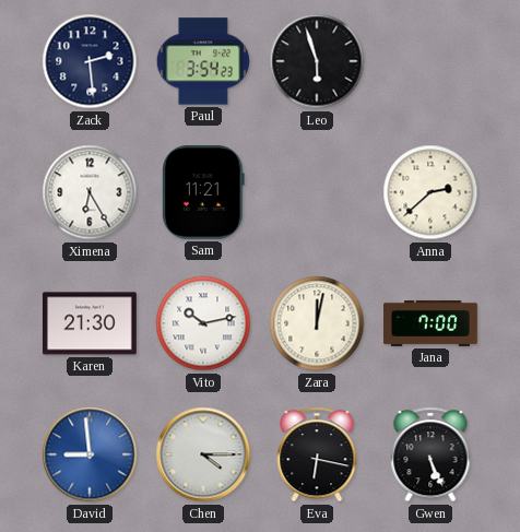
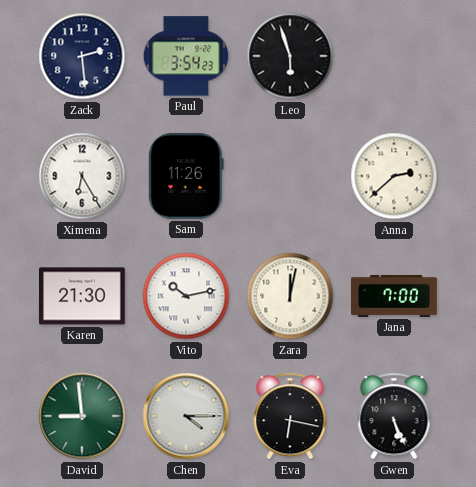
Sam: 11:21 -> 11:26
David dial: blue -> green
